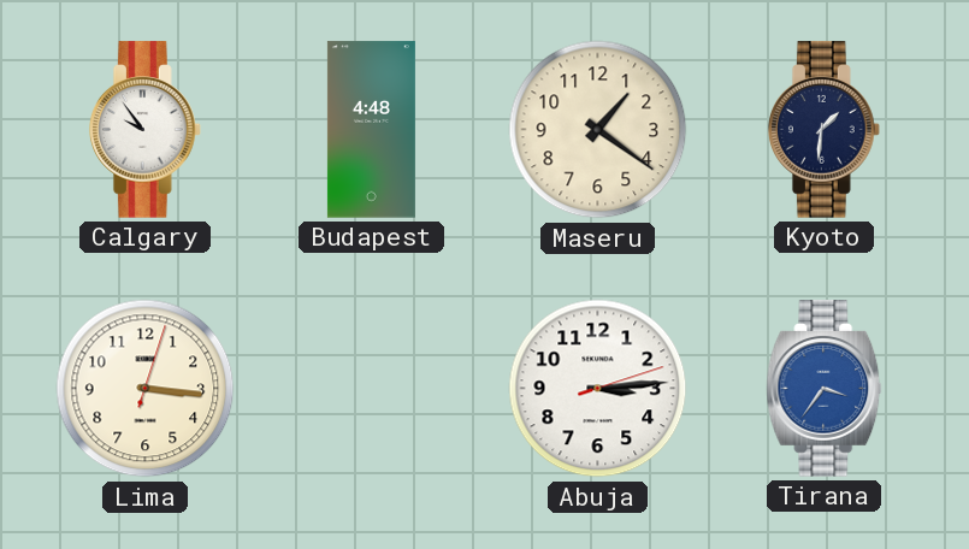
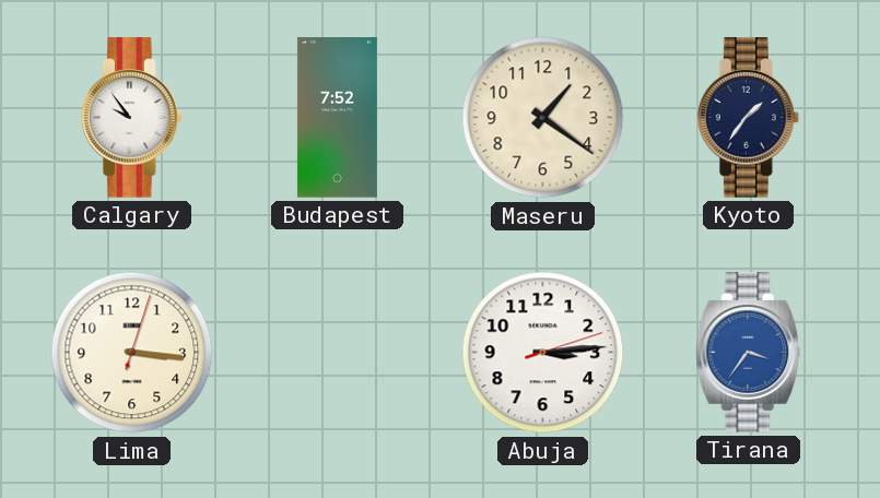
Budapest: 4:48 -> 7:52
Kyoto: 1:31 -> 1:36
